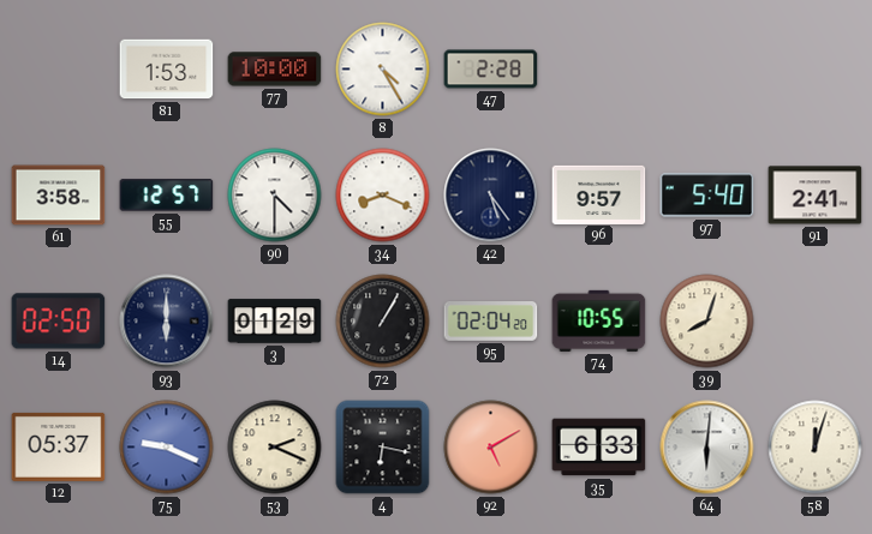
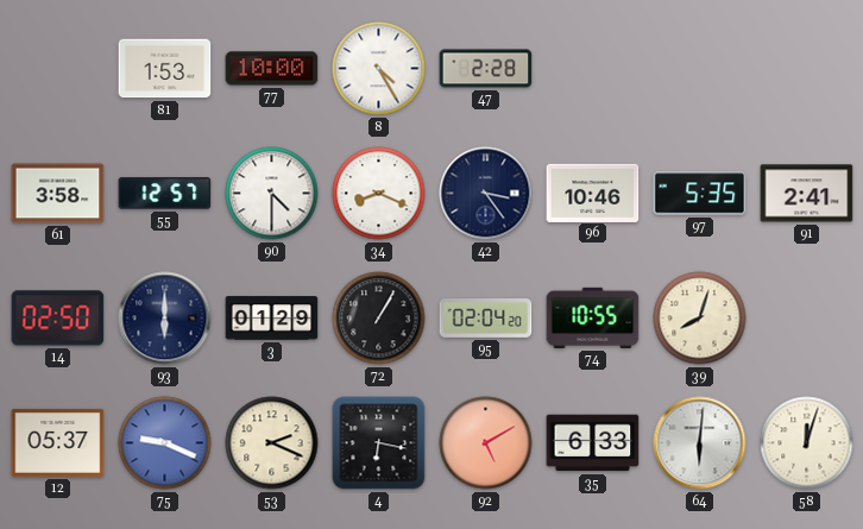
42: 5:24 -> 3:24
96: 9:57 -> 10:46
97: 5:40 -> 5:35
